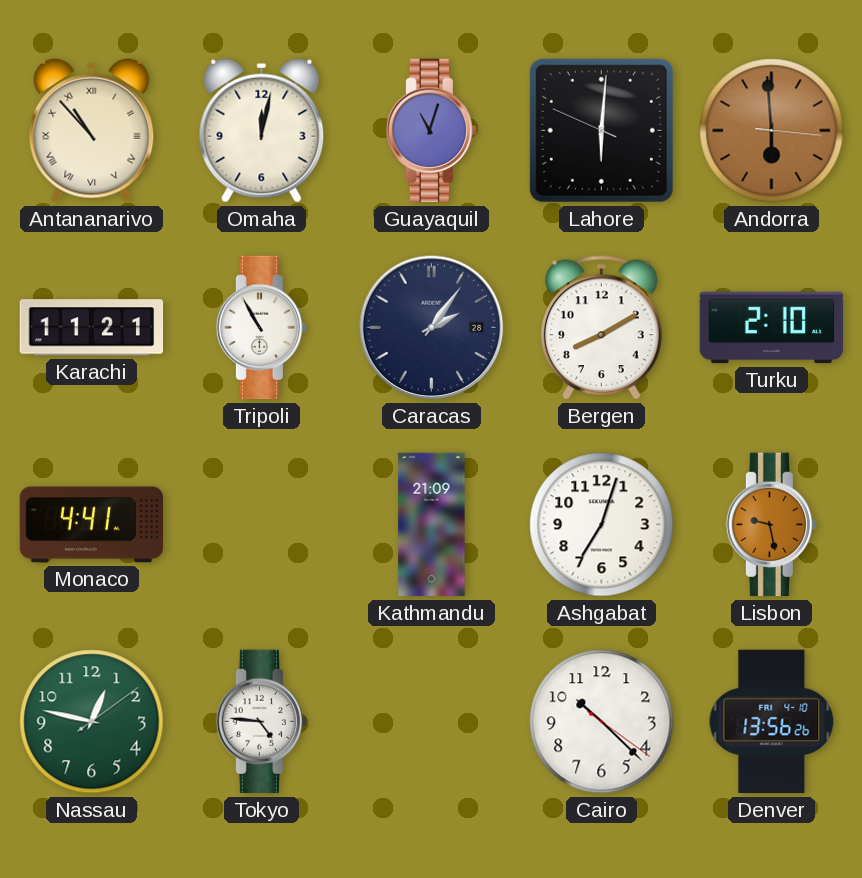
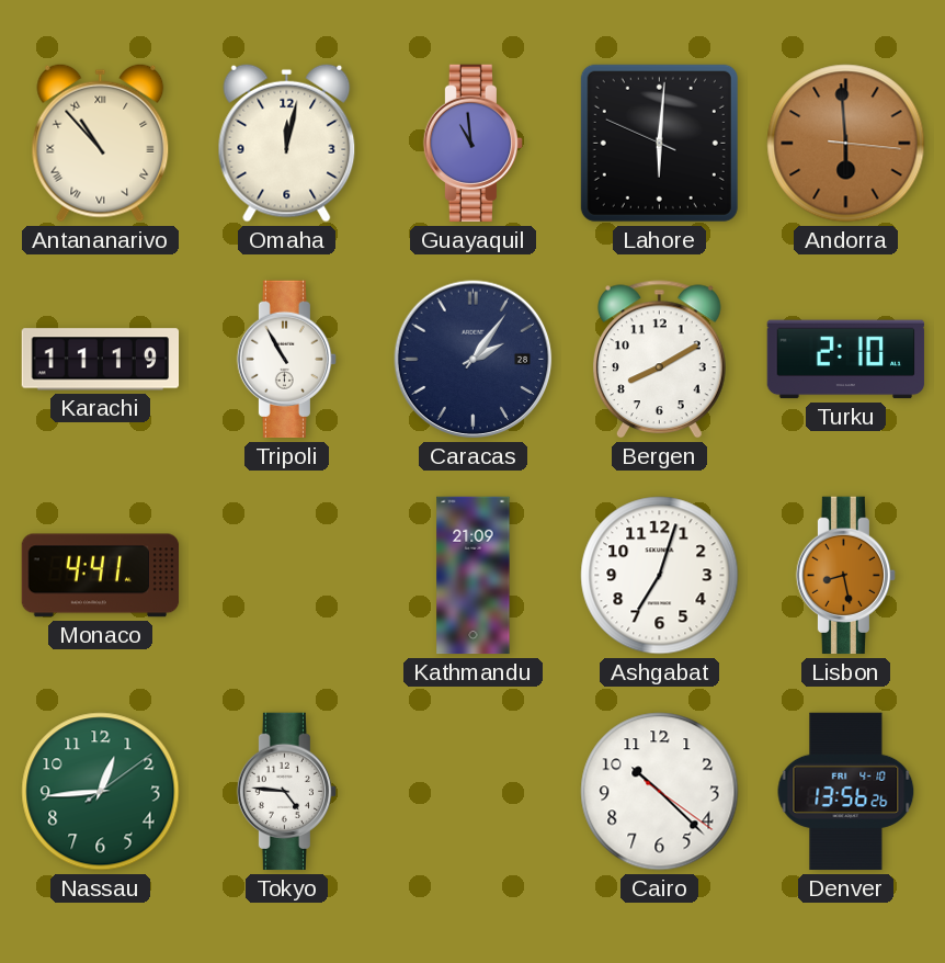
Guayaquil: 11:03 -> 10:59
Karachi: 11:21 -> 11:19
Lisbon: 9:28 -> 8:28
Nassau: 12:47 -> 12:44
